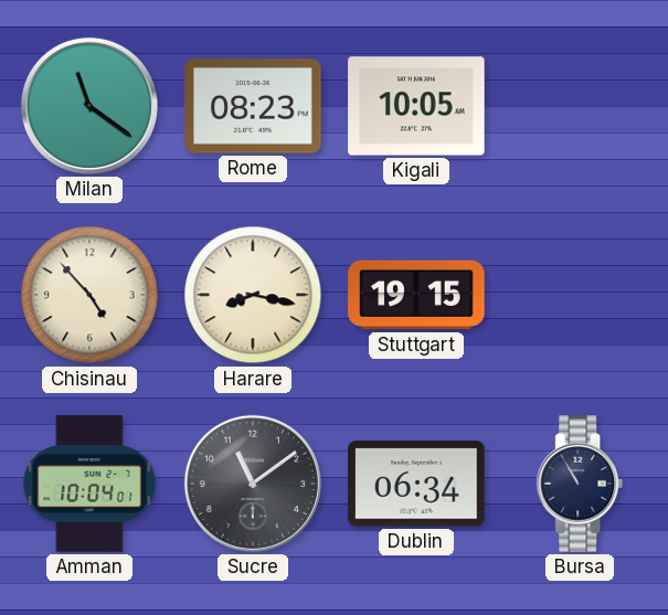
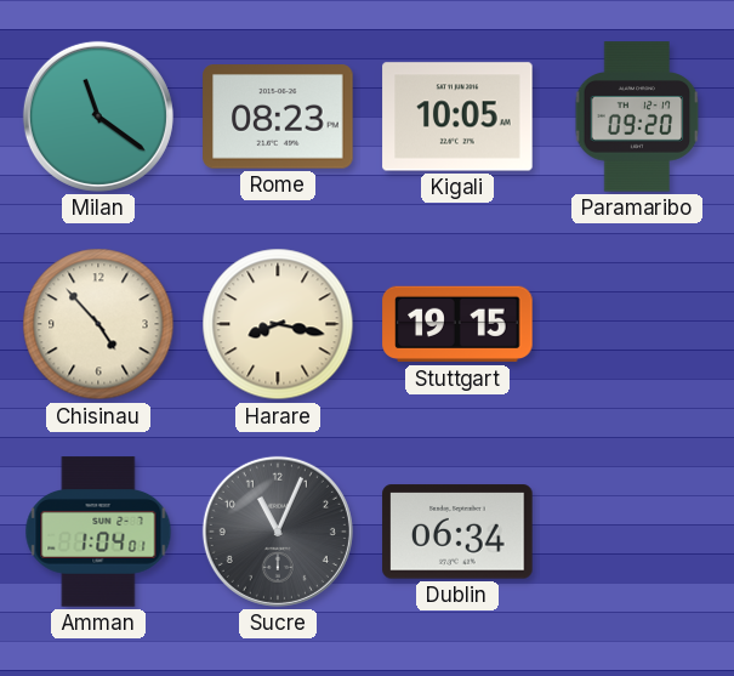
Paramaribo: none -> 09:20
Amman: 10:04 -> 1:04
Sucre: 11:09 -> 11:04
Bursa: 10:55 -> none
